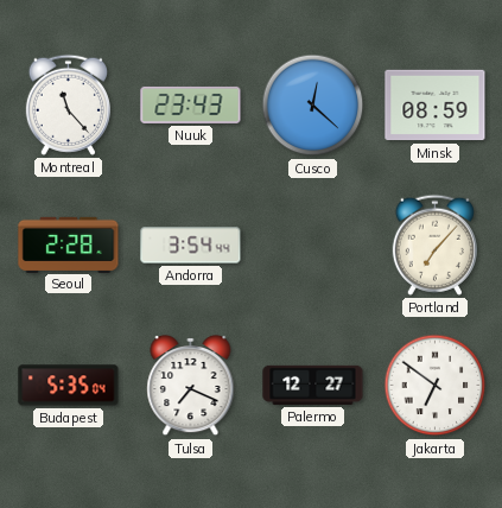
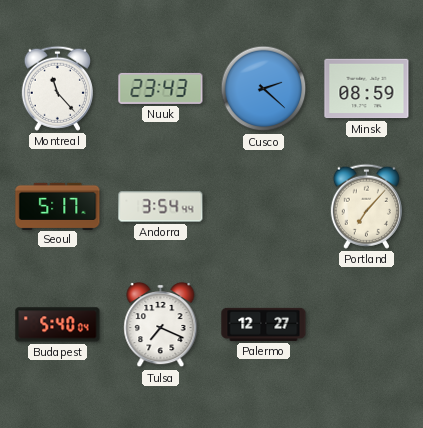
Cusco: 12:22 -> 2:22
Seoul: 2:28 -> 5:17
Budapest: 5:35 -> 5:40
Jakarta: 6:51 -> none
